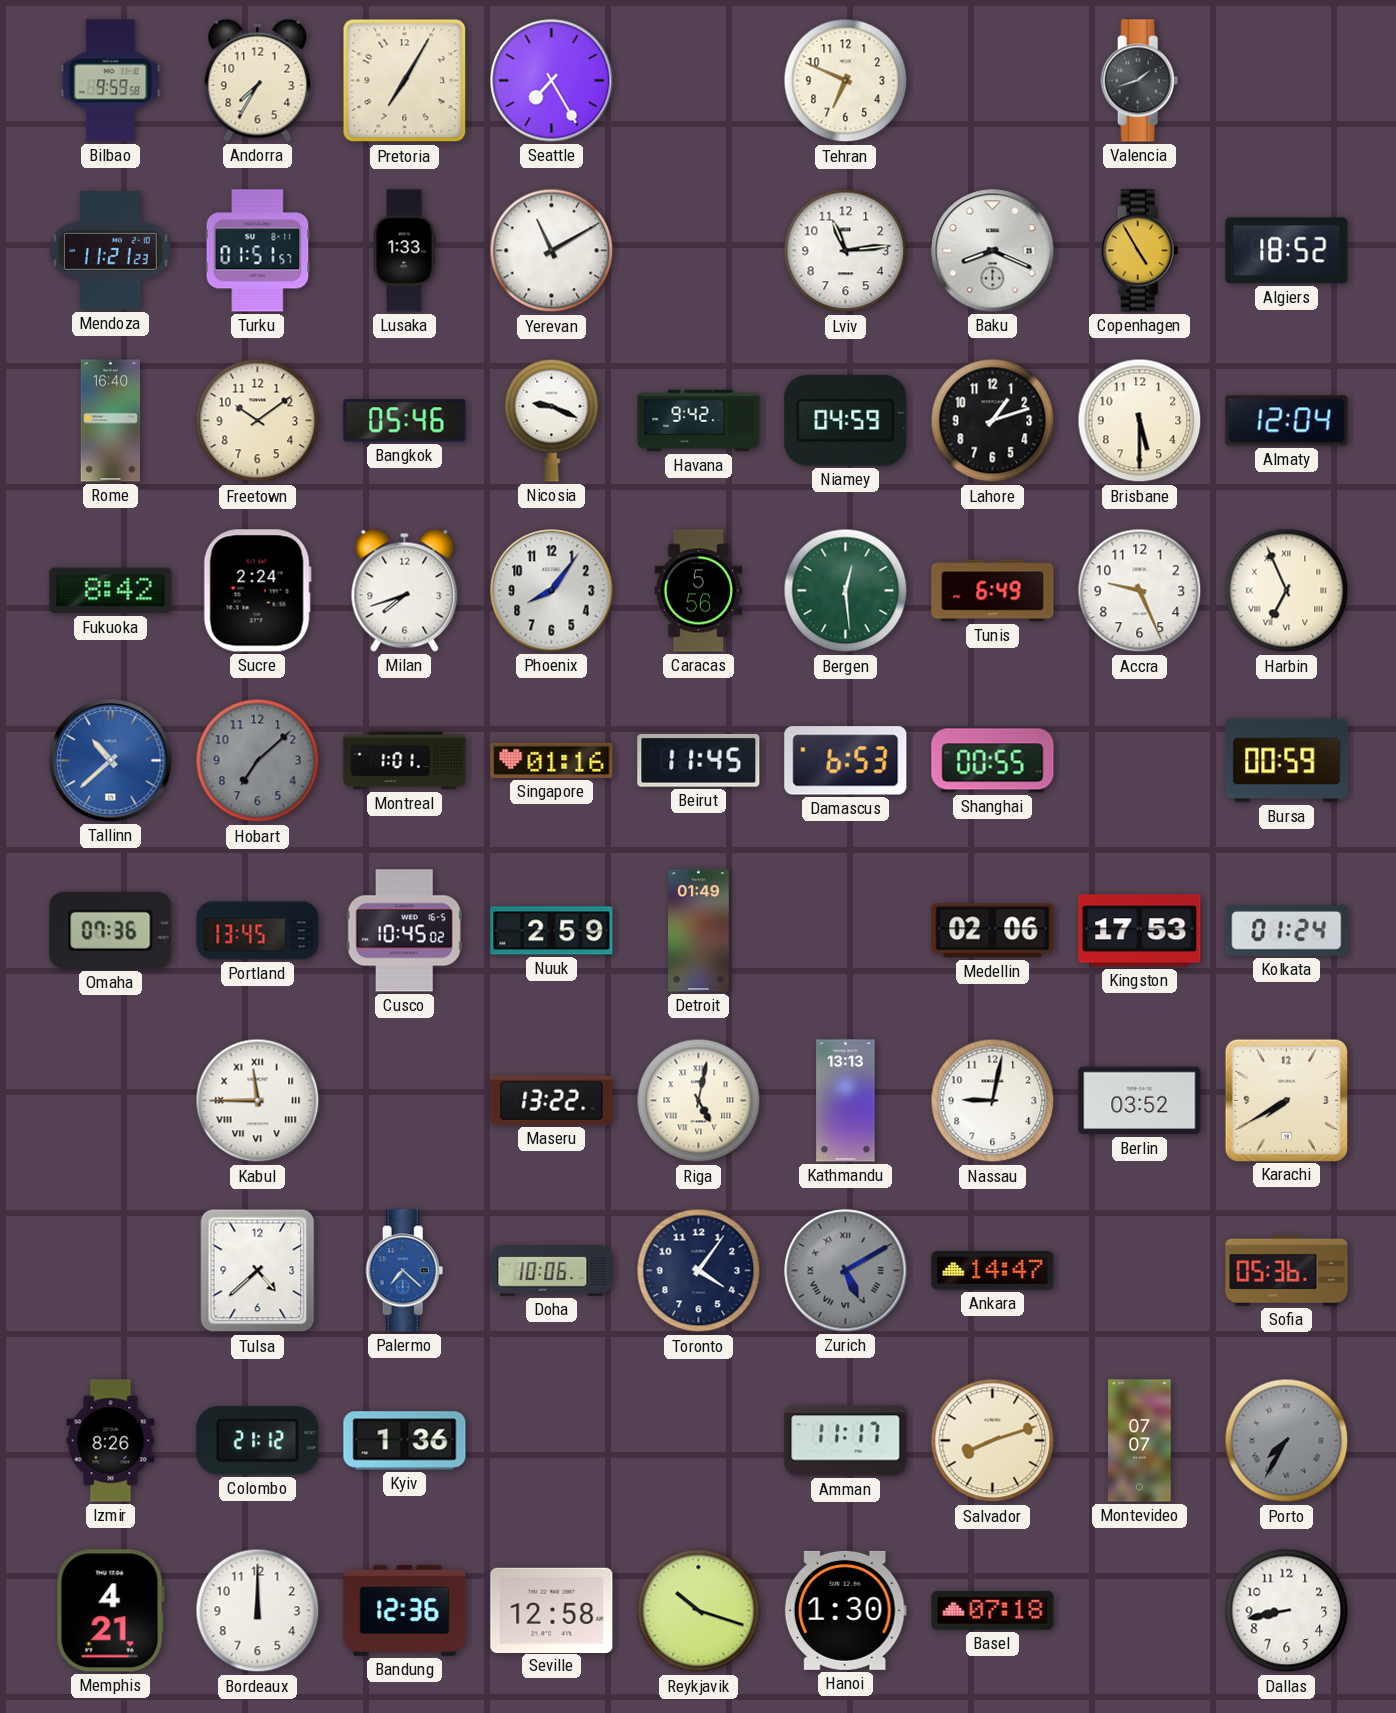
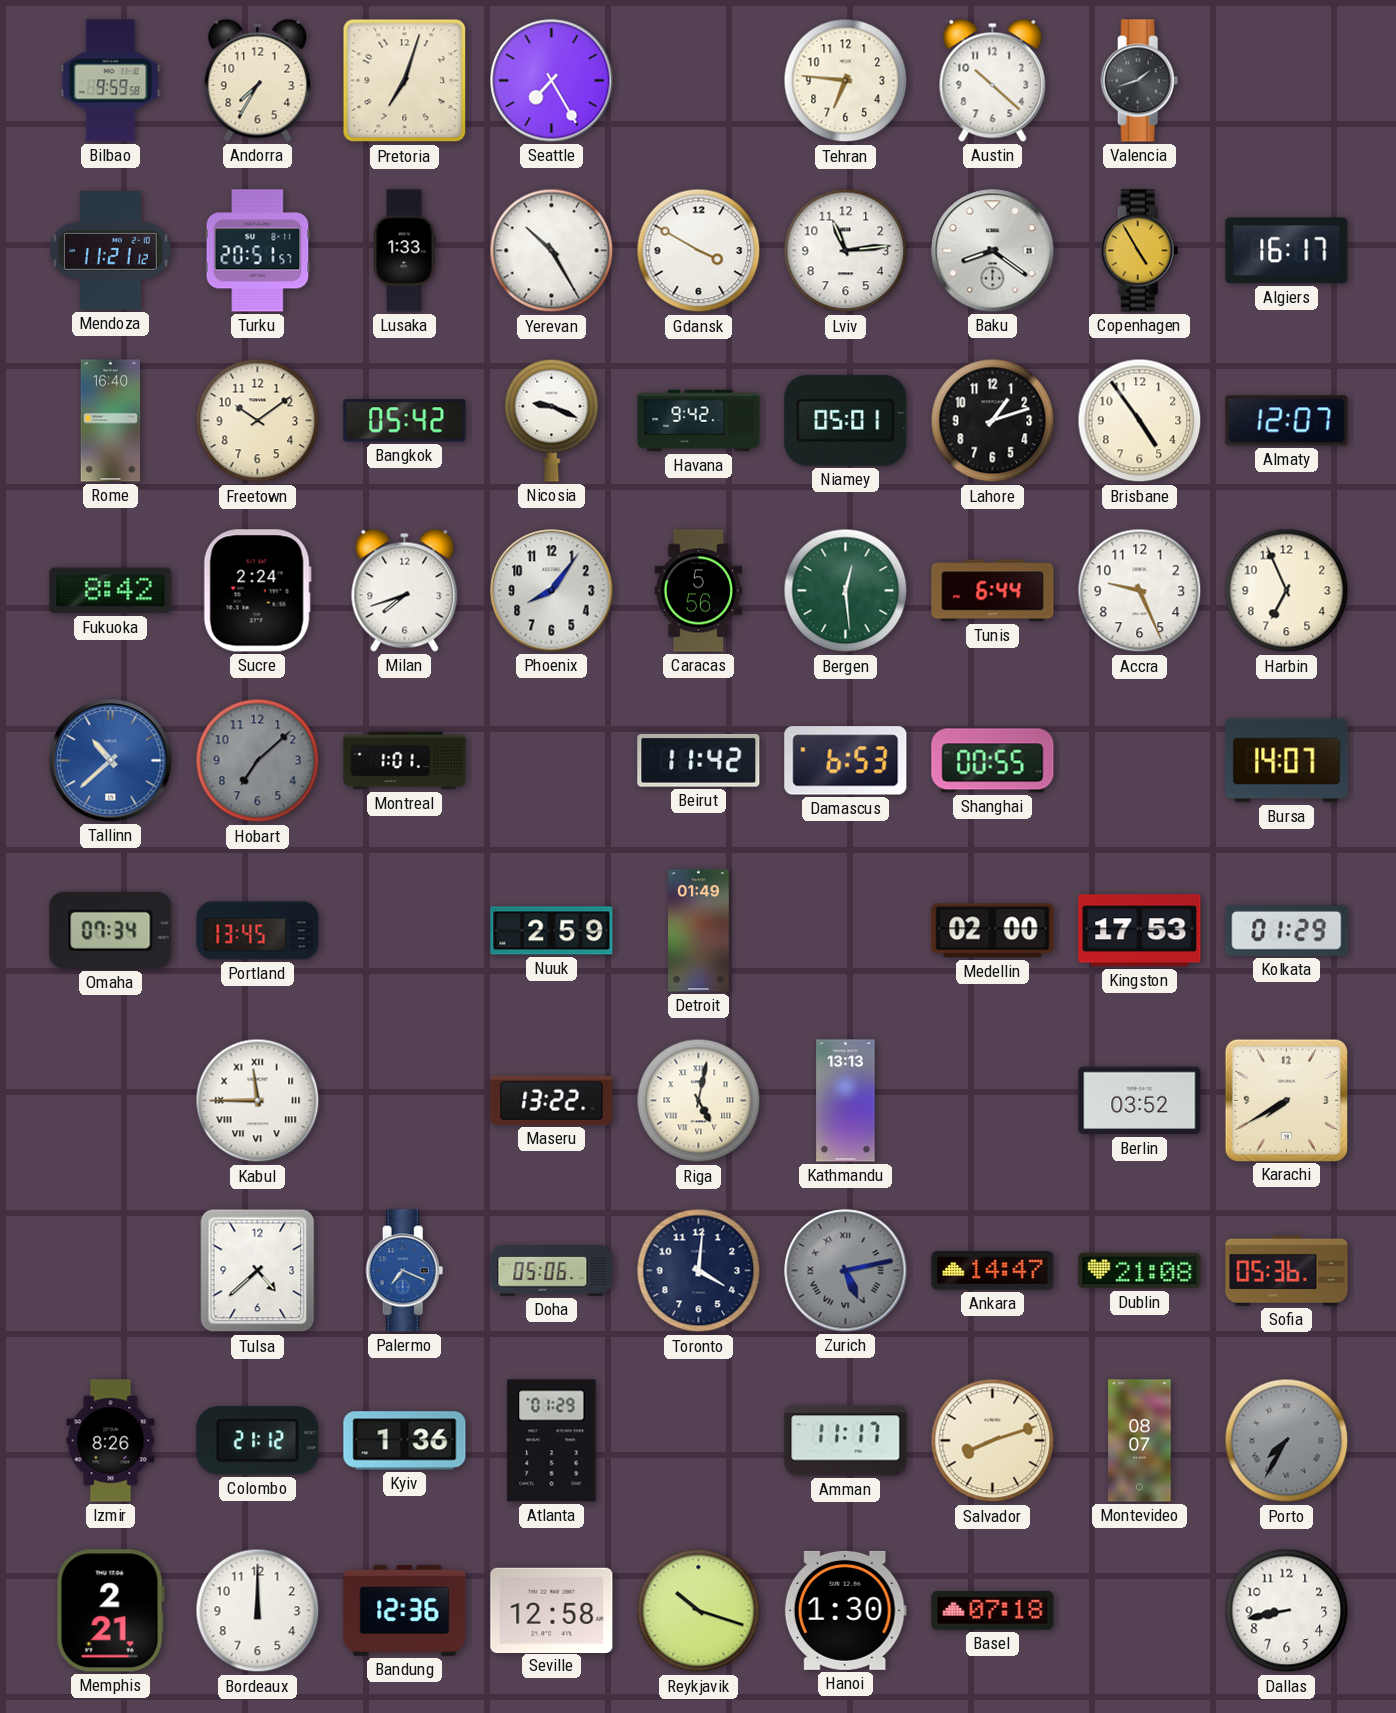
Pretoria: 7:05 -> 7:03
Tehran: 6:49 -> 6:46
Austin: none -> 10:22
Mendoza: 11:21:23 -> 11:21:12
Turku: 01:51 -> 20:51
Yerevan: 11:10 -> 10:25
Gdansk: none -> 3:50
Baku: 8:19 -> 8:21
Algiers: 18:52 -> 16:17
Bangkok: 05:46 -> 05:42
Niamey: 04:59 -> 05:01
Brisbane: 5:30 -> 4:54
Almaty: 12:04 -> 12:07
Tunis: 6:49 -> 6:44
Harbin numerals: Roman -> Arabic
Singapore: 01:16 -> none
Beirut: 11:45 -> 11:42
Bursa: 00:59 -> 14:07
Omaha: 07:36 -> 07:34
Cusco: 10:45 -> none
Medellin: 02:06 -> 02:00
Kolkata: 01:24 -> 01:29
Nassau: 9:02 -> none
Palermo: 7:22 -> 7:19
Doha: 10:06 -> 05:06
Toronto: 4:06 -> 4:01
Zurich: 5:10 -> 5:13
Dublin: none -> 21:08
Atlanta: none -> 01:29
Montevideo: 07:07 -> 08:07
Memphis: 4:21 -> 2:21
